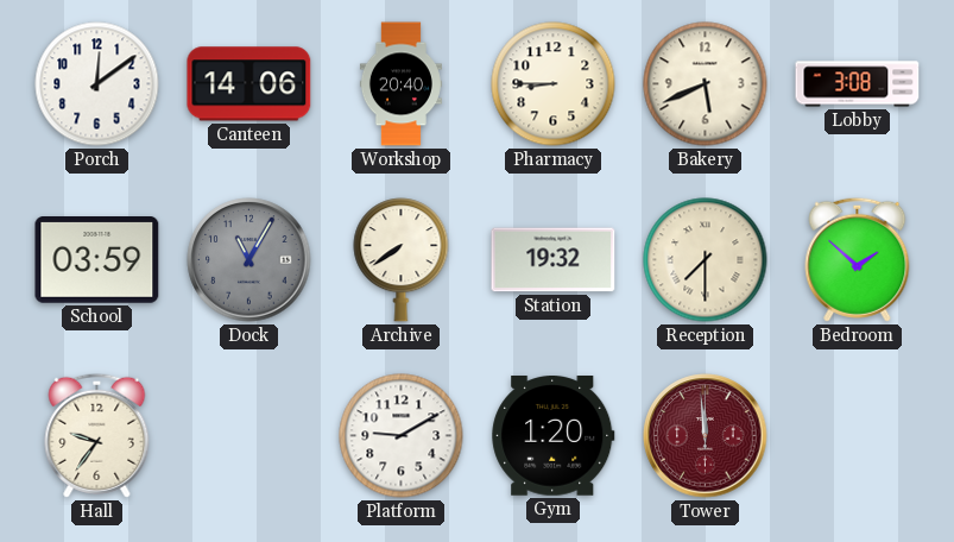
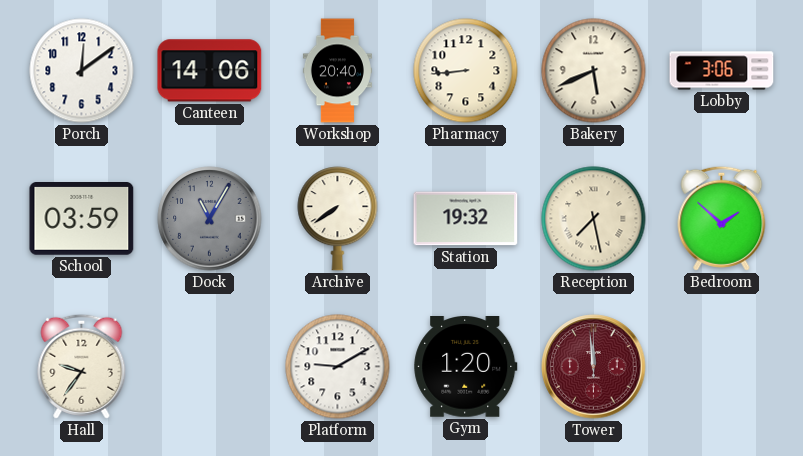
Pharmacy: 8:45 -> 8:44
Lobby: 3:08 -> 3:06
Reception: 7:30 -> 7:28
